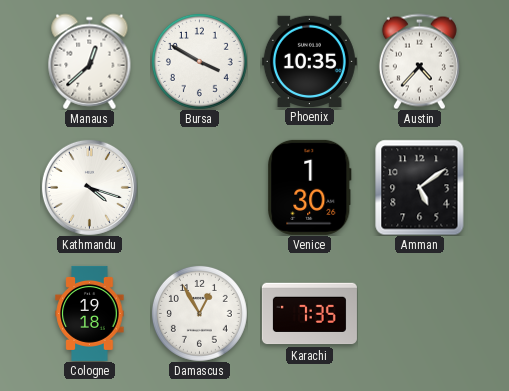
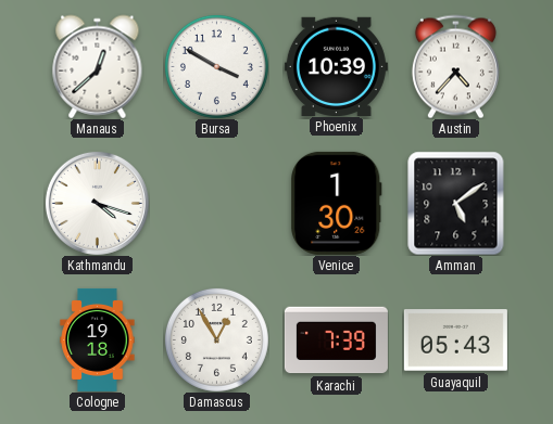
Phoenix: 10:35 -> 10:39
Karachi: 7:35 -> 7:39
Guayaquil: none -> 05:43
